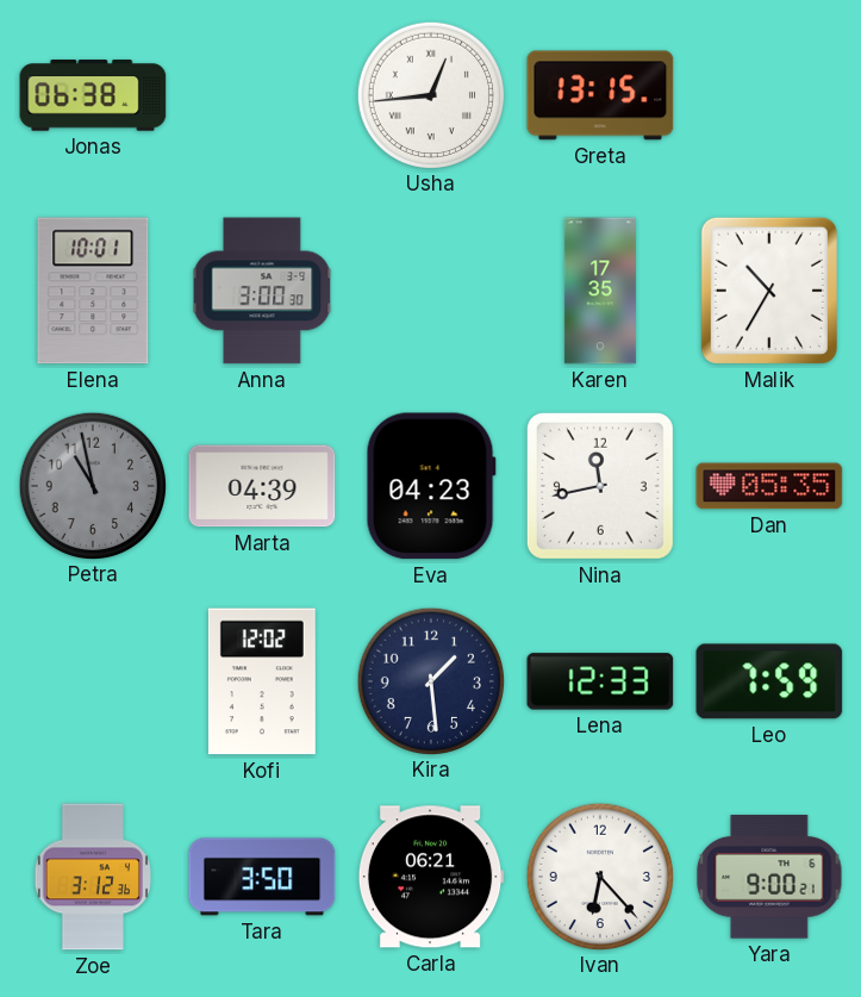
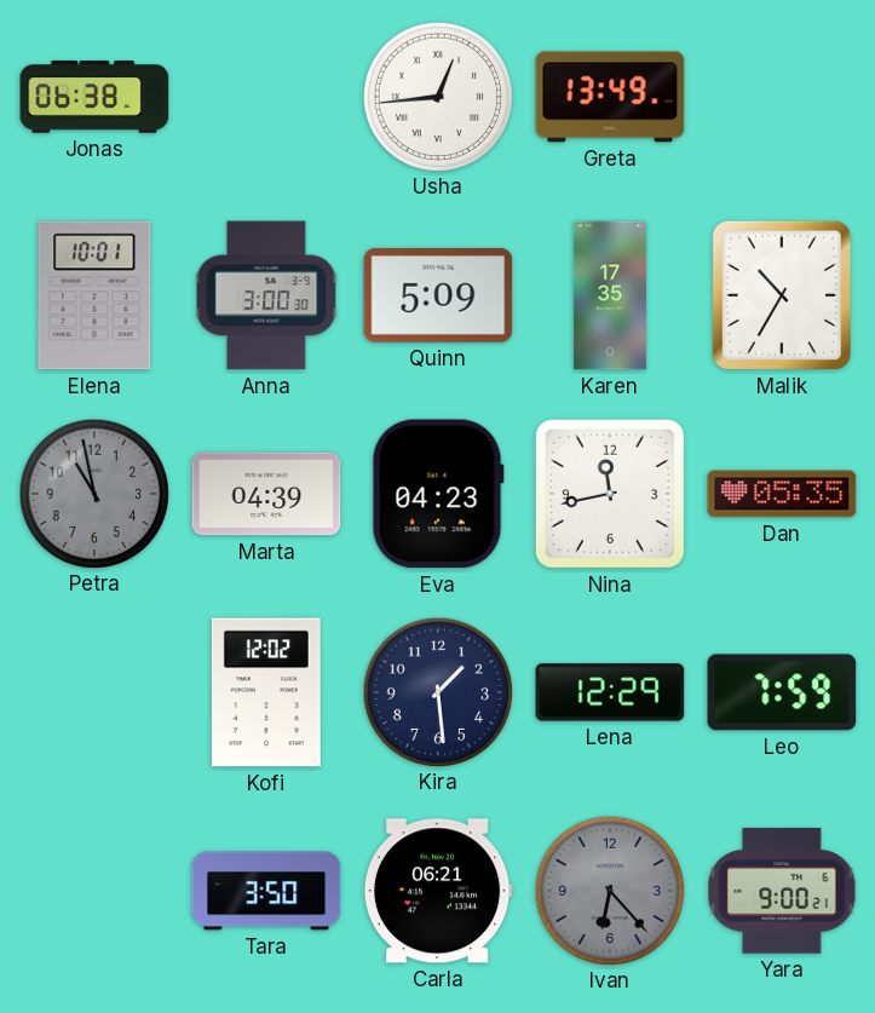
Greta: 13:15 -> 13:49
Quinn: none -> 5:09
Lena: 12:33 -> 12:29
Zoe: 3:12 -> none
Ivan dial: white -> grey
